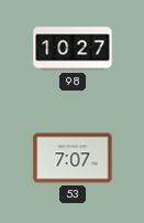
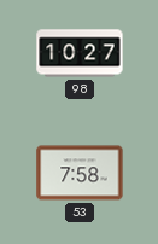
53: 7:07 -> 7:58
